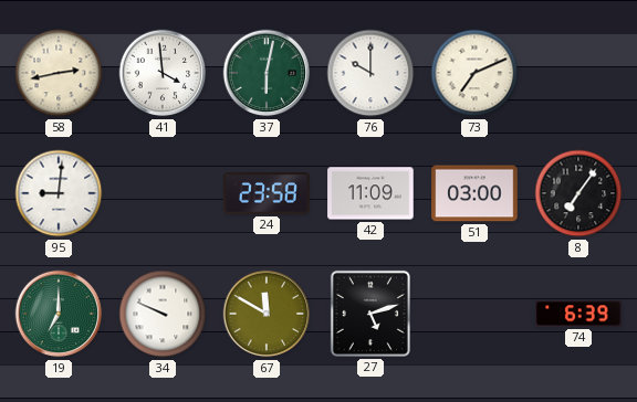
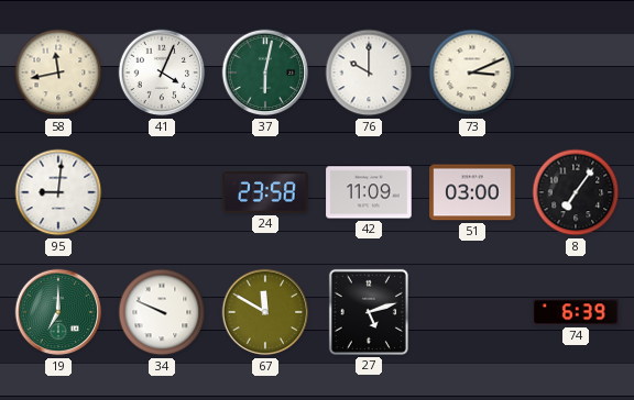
58: 2:43 -> 11:43
41: 3:59 -> 4:04
73: 7:11 -> 3:11
